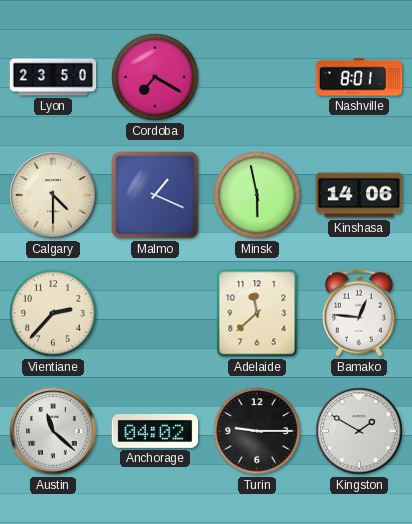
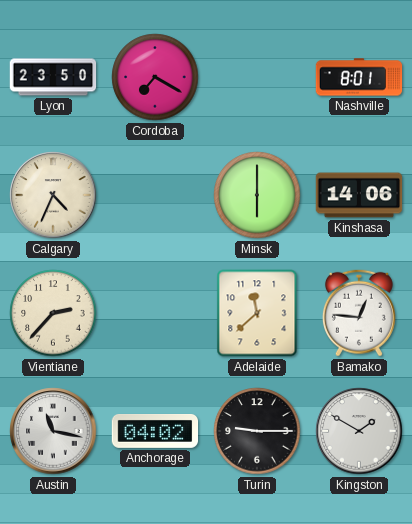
Calgary: 4:30 -> 4:34
Malmo: 1:19 -> none
Minsk: 5:58 -> 6:00
Austin: 11:22 -> 11:17
